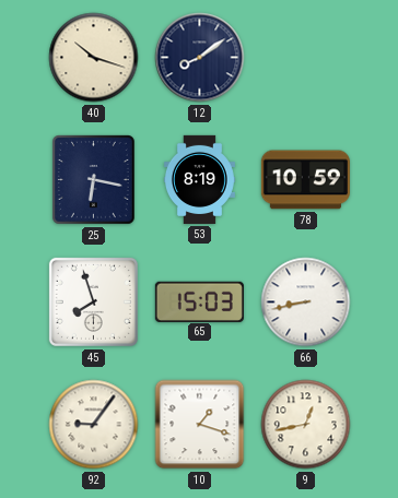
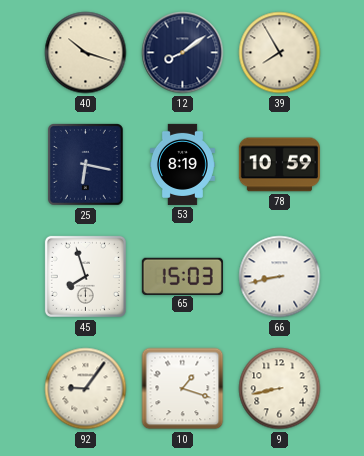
39: none -> 7:55
9: 12:43 -> 8:43
